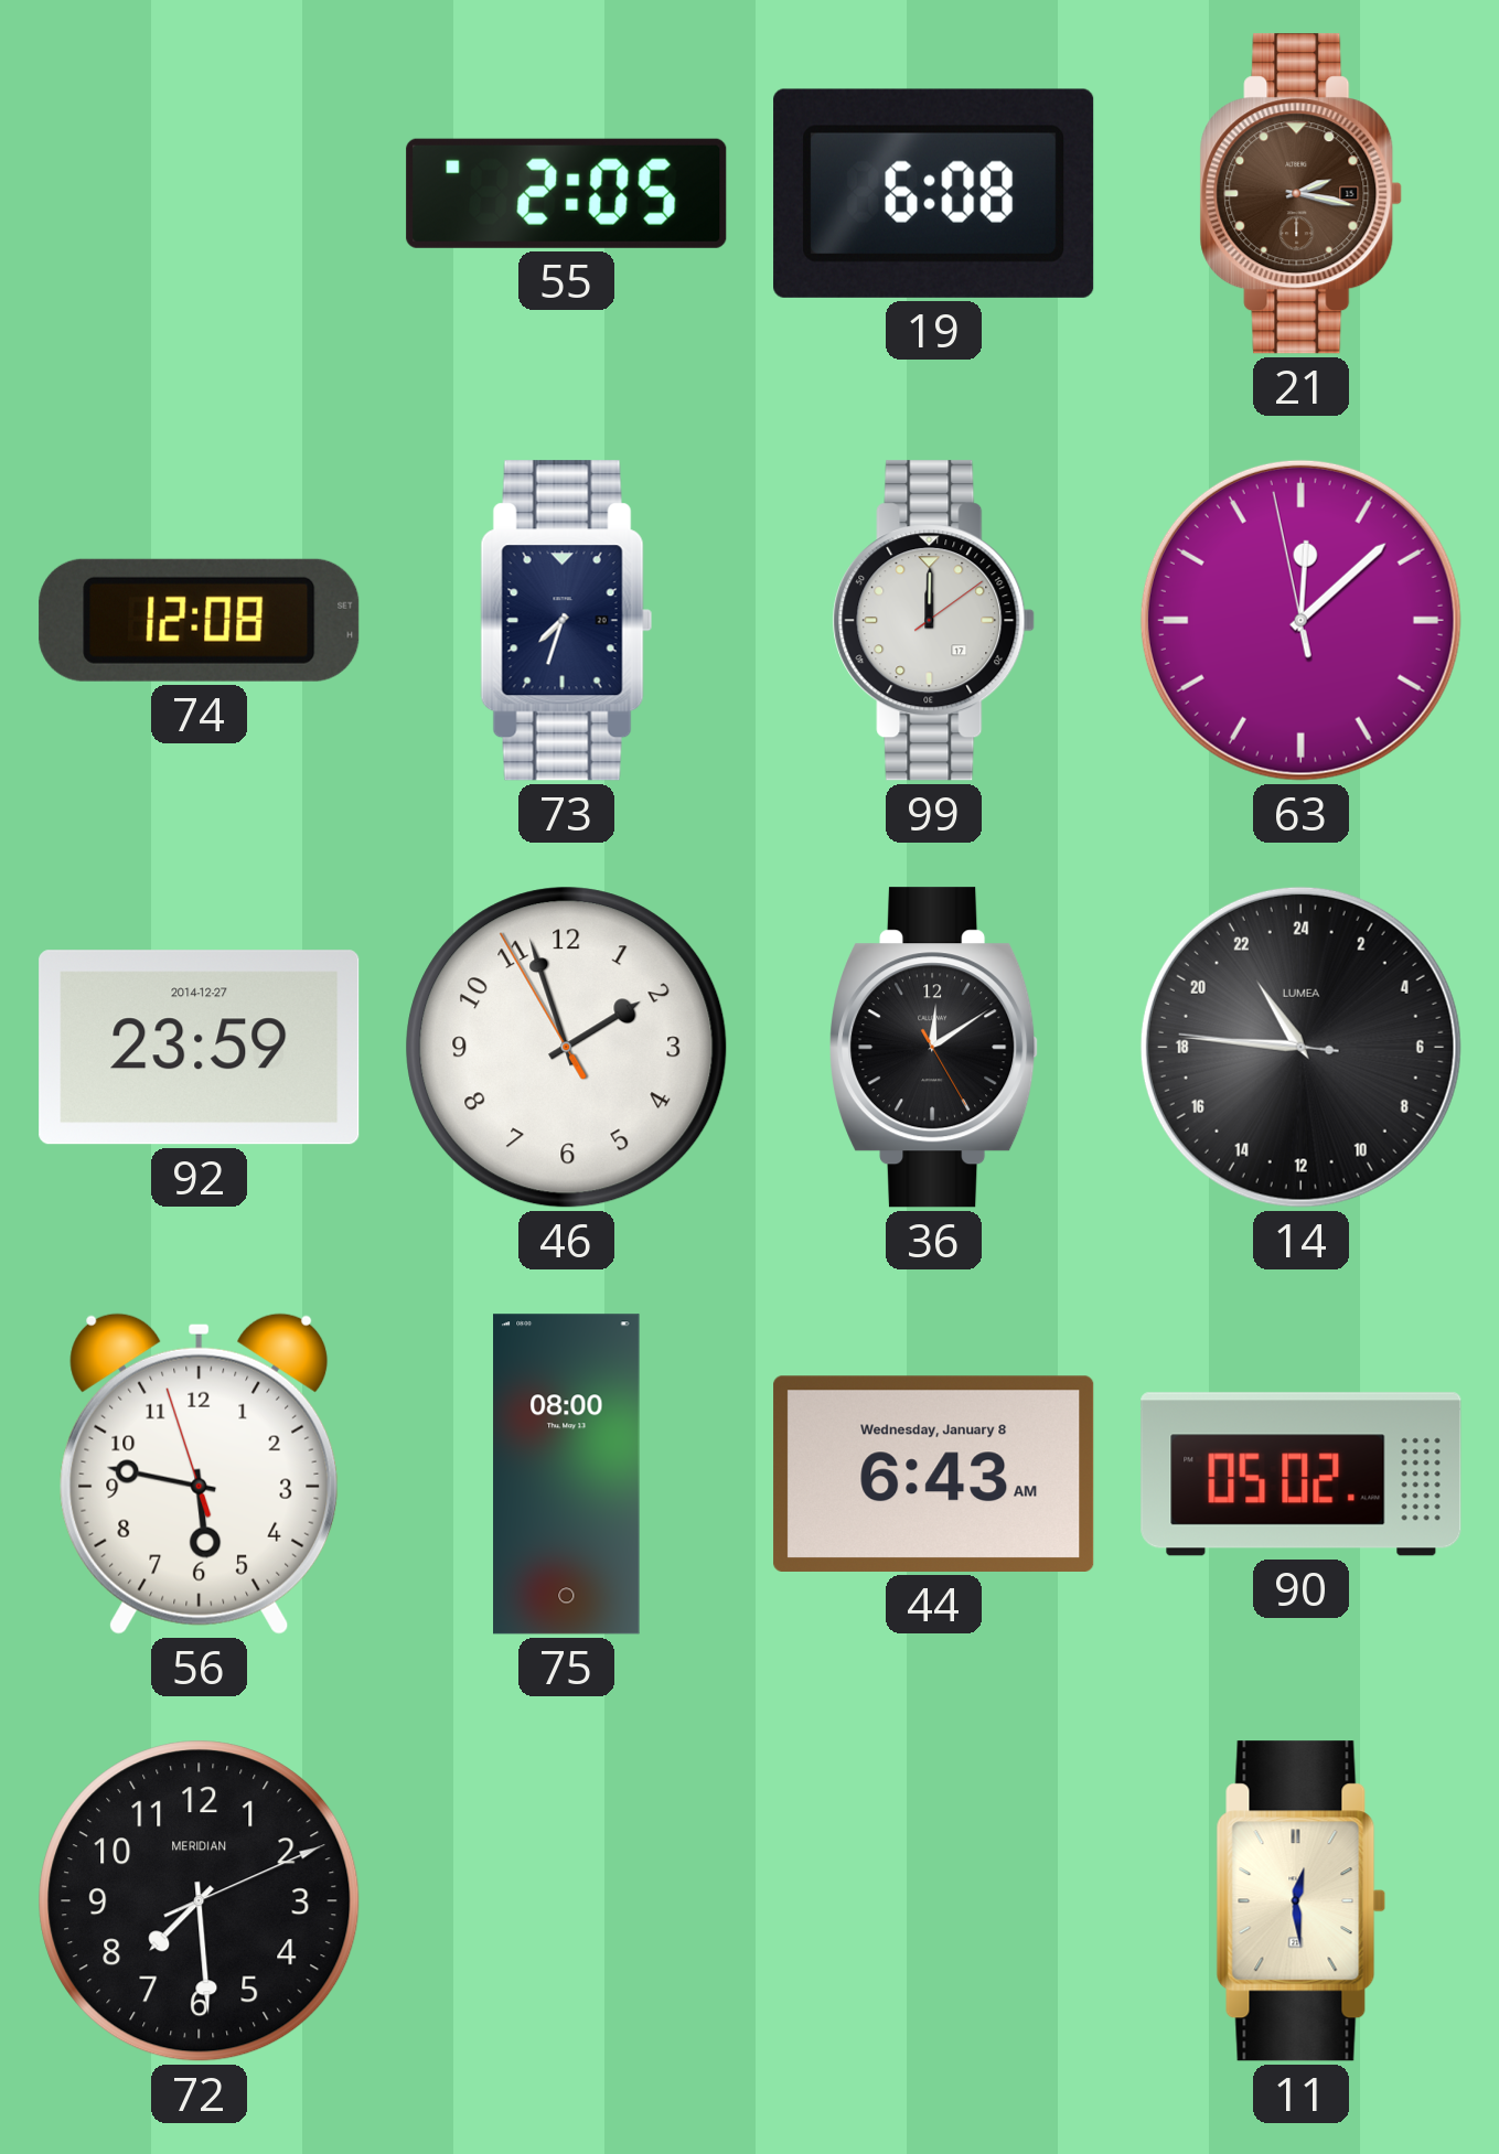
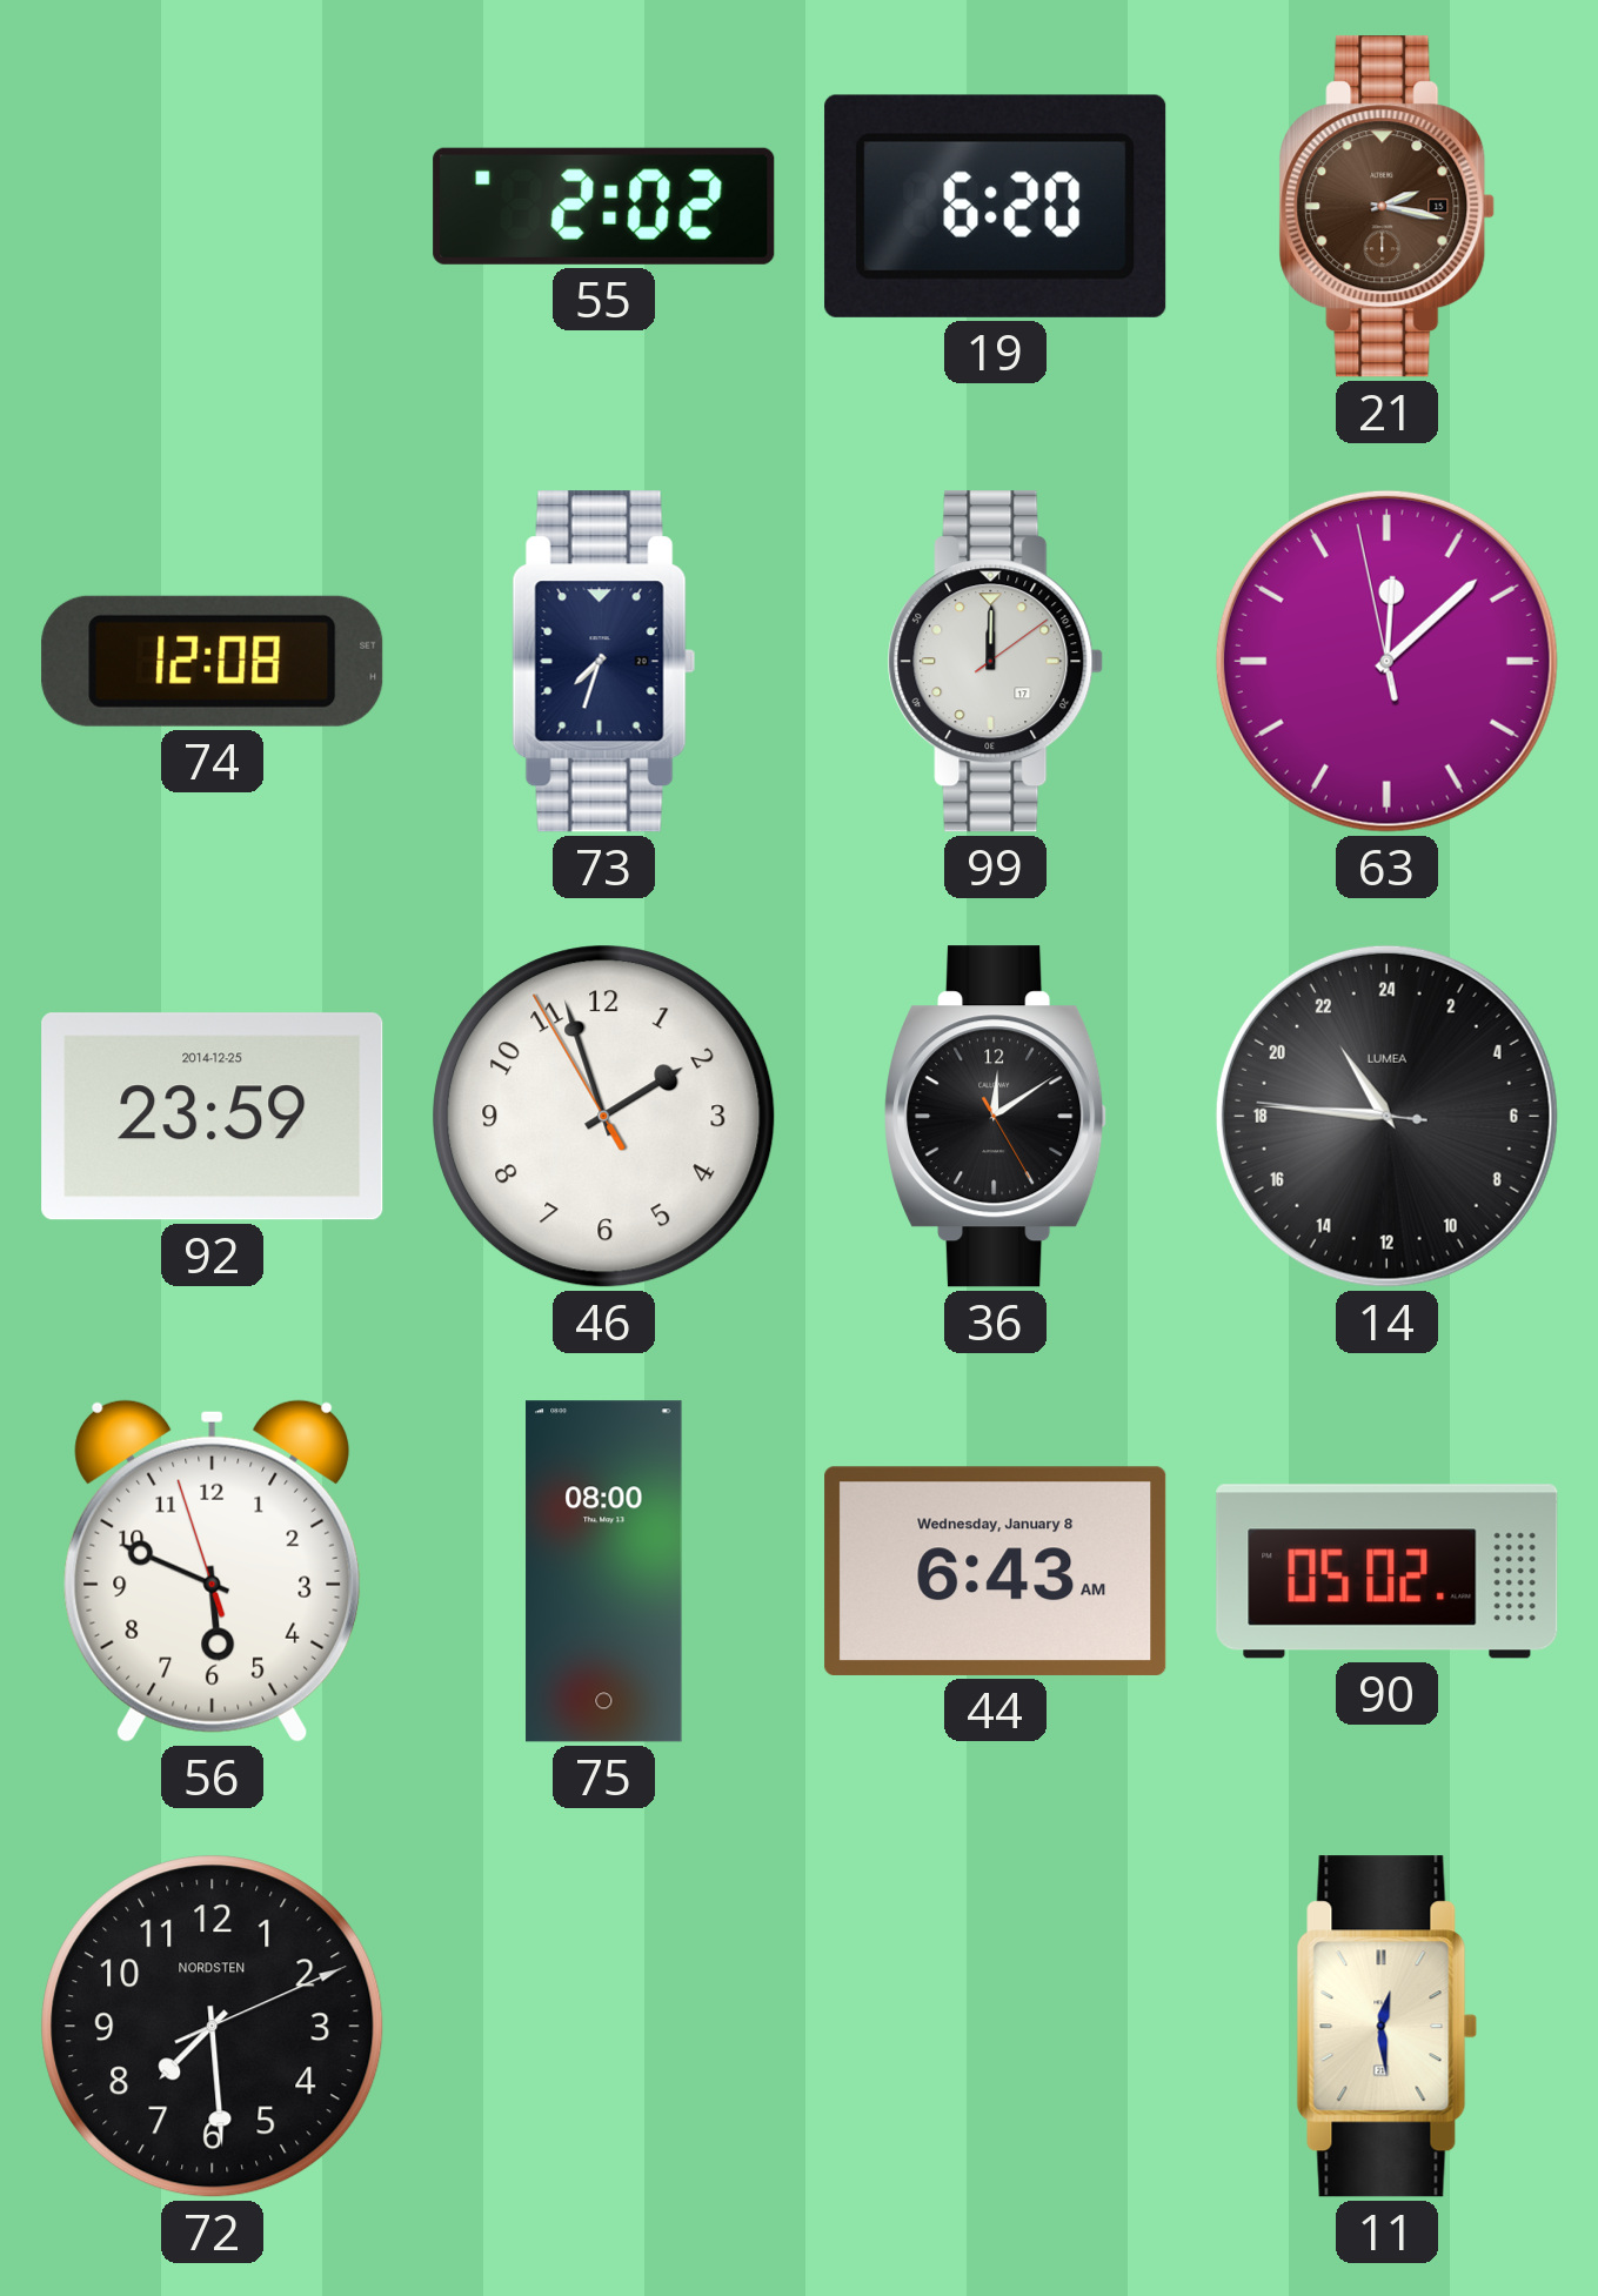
55: 2:05 -> 2:02
19: 6:08 -> 6:20
92 date: 2014-12-27 -> 2014-12-25
56: 5:46 -> 5:48
72 brand: MERIDIAN -> NORDSTEN
